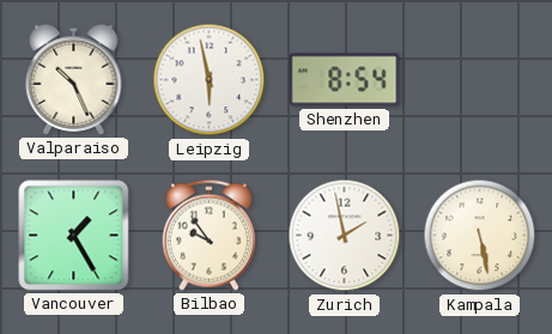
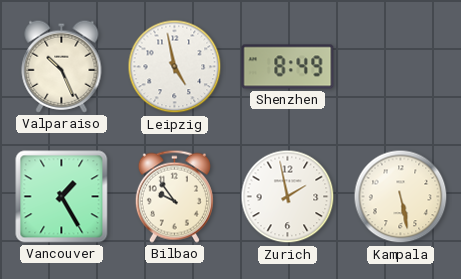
Leipzig: 5:58 -> 4:58
Shenzhen: 8:54 -> 8:49
